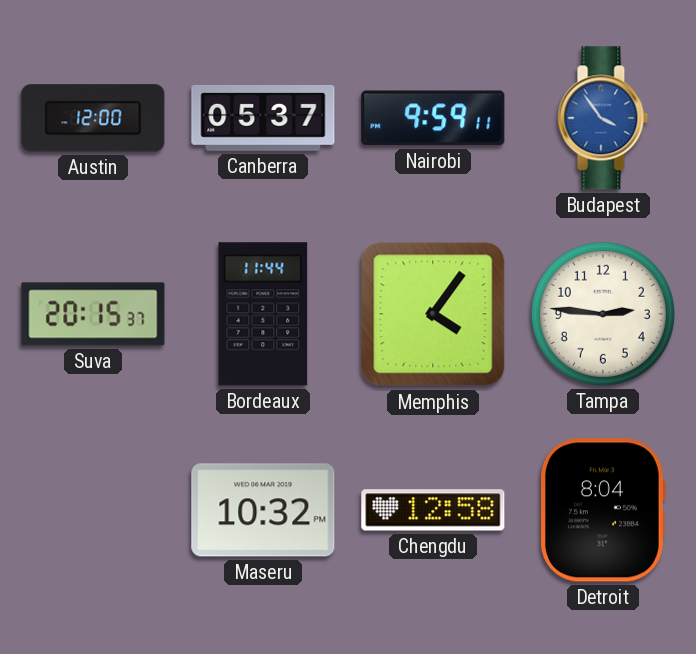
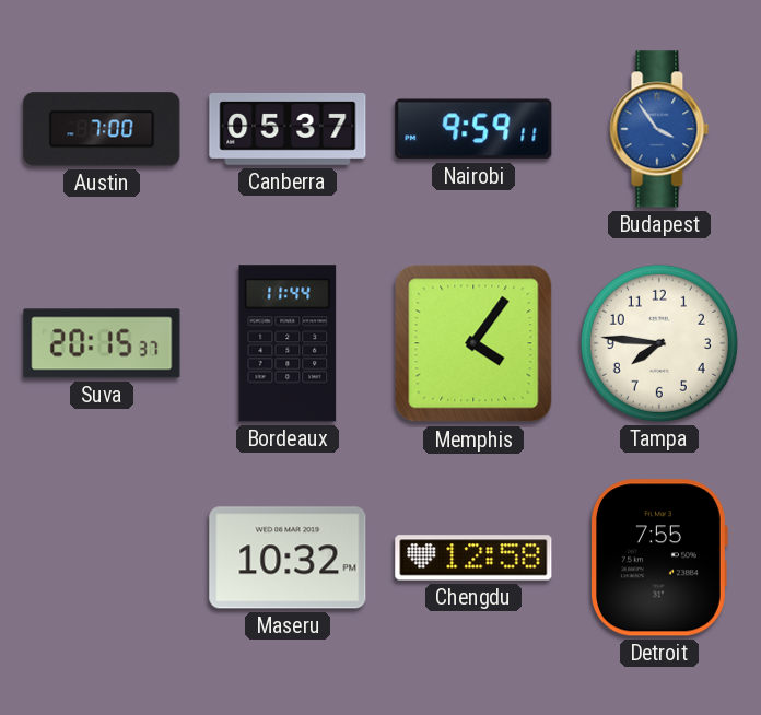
Austin: 12:00 -> 7:00
Tampa: 2:46 -> 7:46
Detroit: 8:04 -> 7:55
